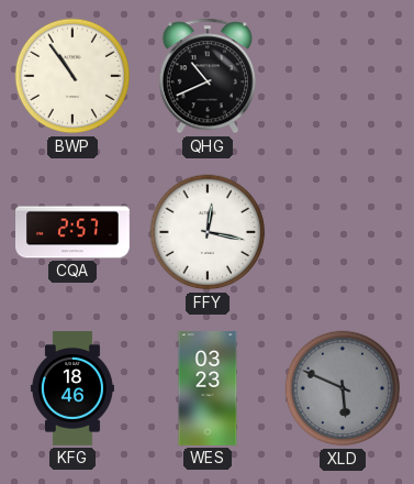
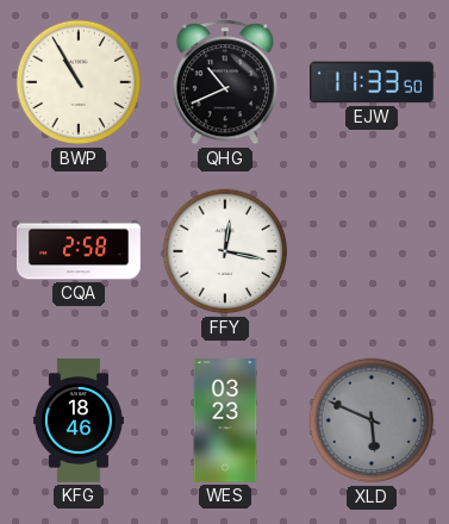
BWP: 10:54 -> 10:55
EJW: none -> 11:33
CQA: 2:57 -> 2:58
